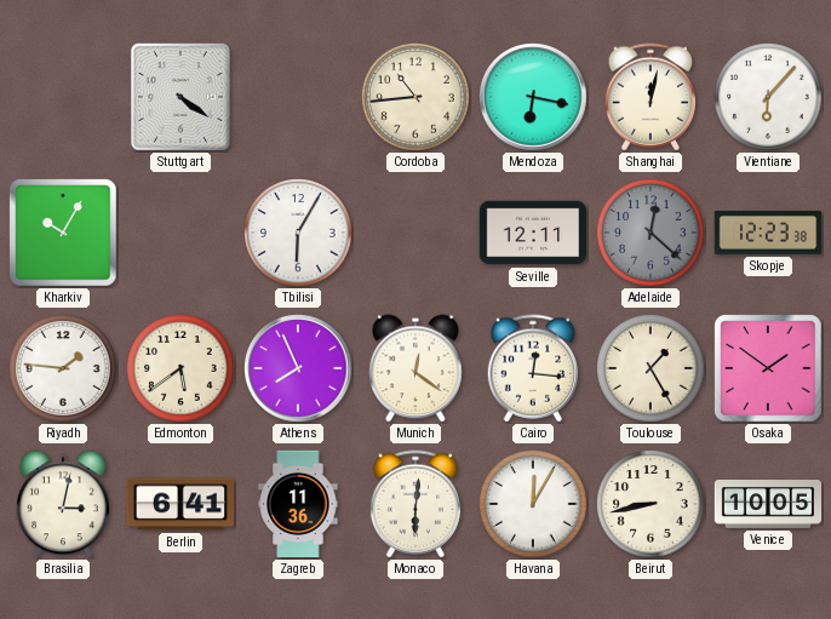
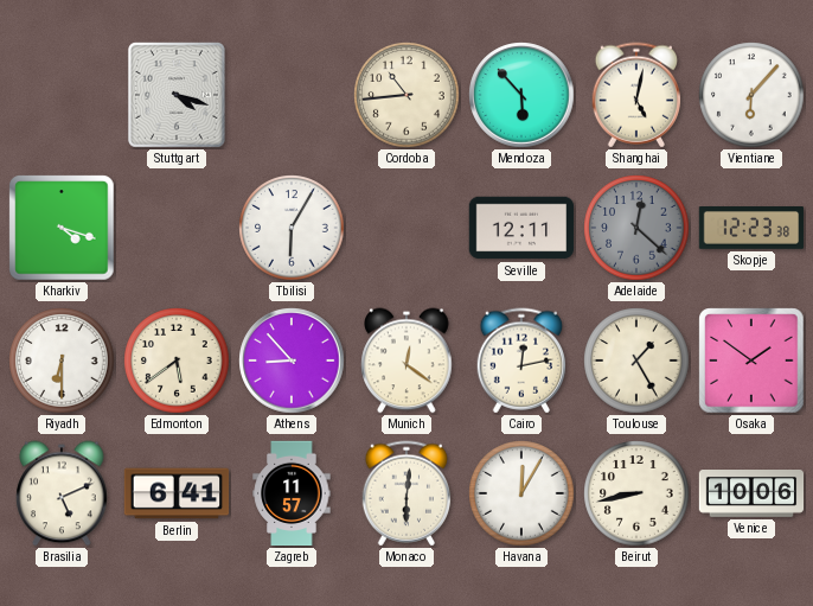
Stuttgart: 4:21 -> 4:18
Mendoza: 6:17 -> 5:53
Shanghai: 12:02 -> 5:02
Kharkiv: 10:05 -> 4:18
Riyadh: 1:46 -> 6:30
Athens: 7:56 -> 8:53
Cairo: 12:16 -> 12:13
Brasilia: 3:02 -> 5:11
Zagreb: 11:36 -> 11:57
Venice: 10:05 -> 10:06
